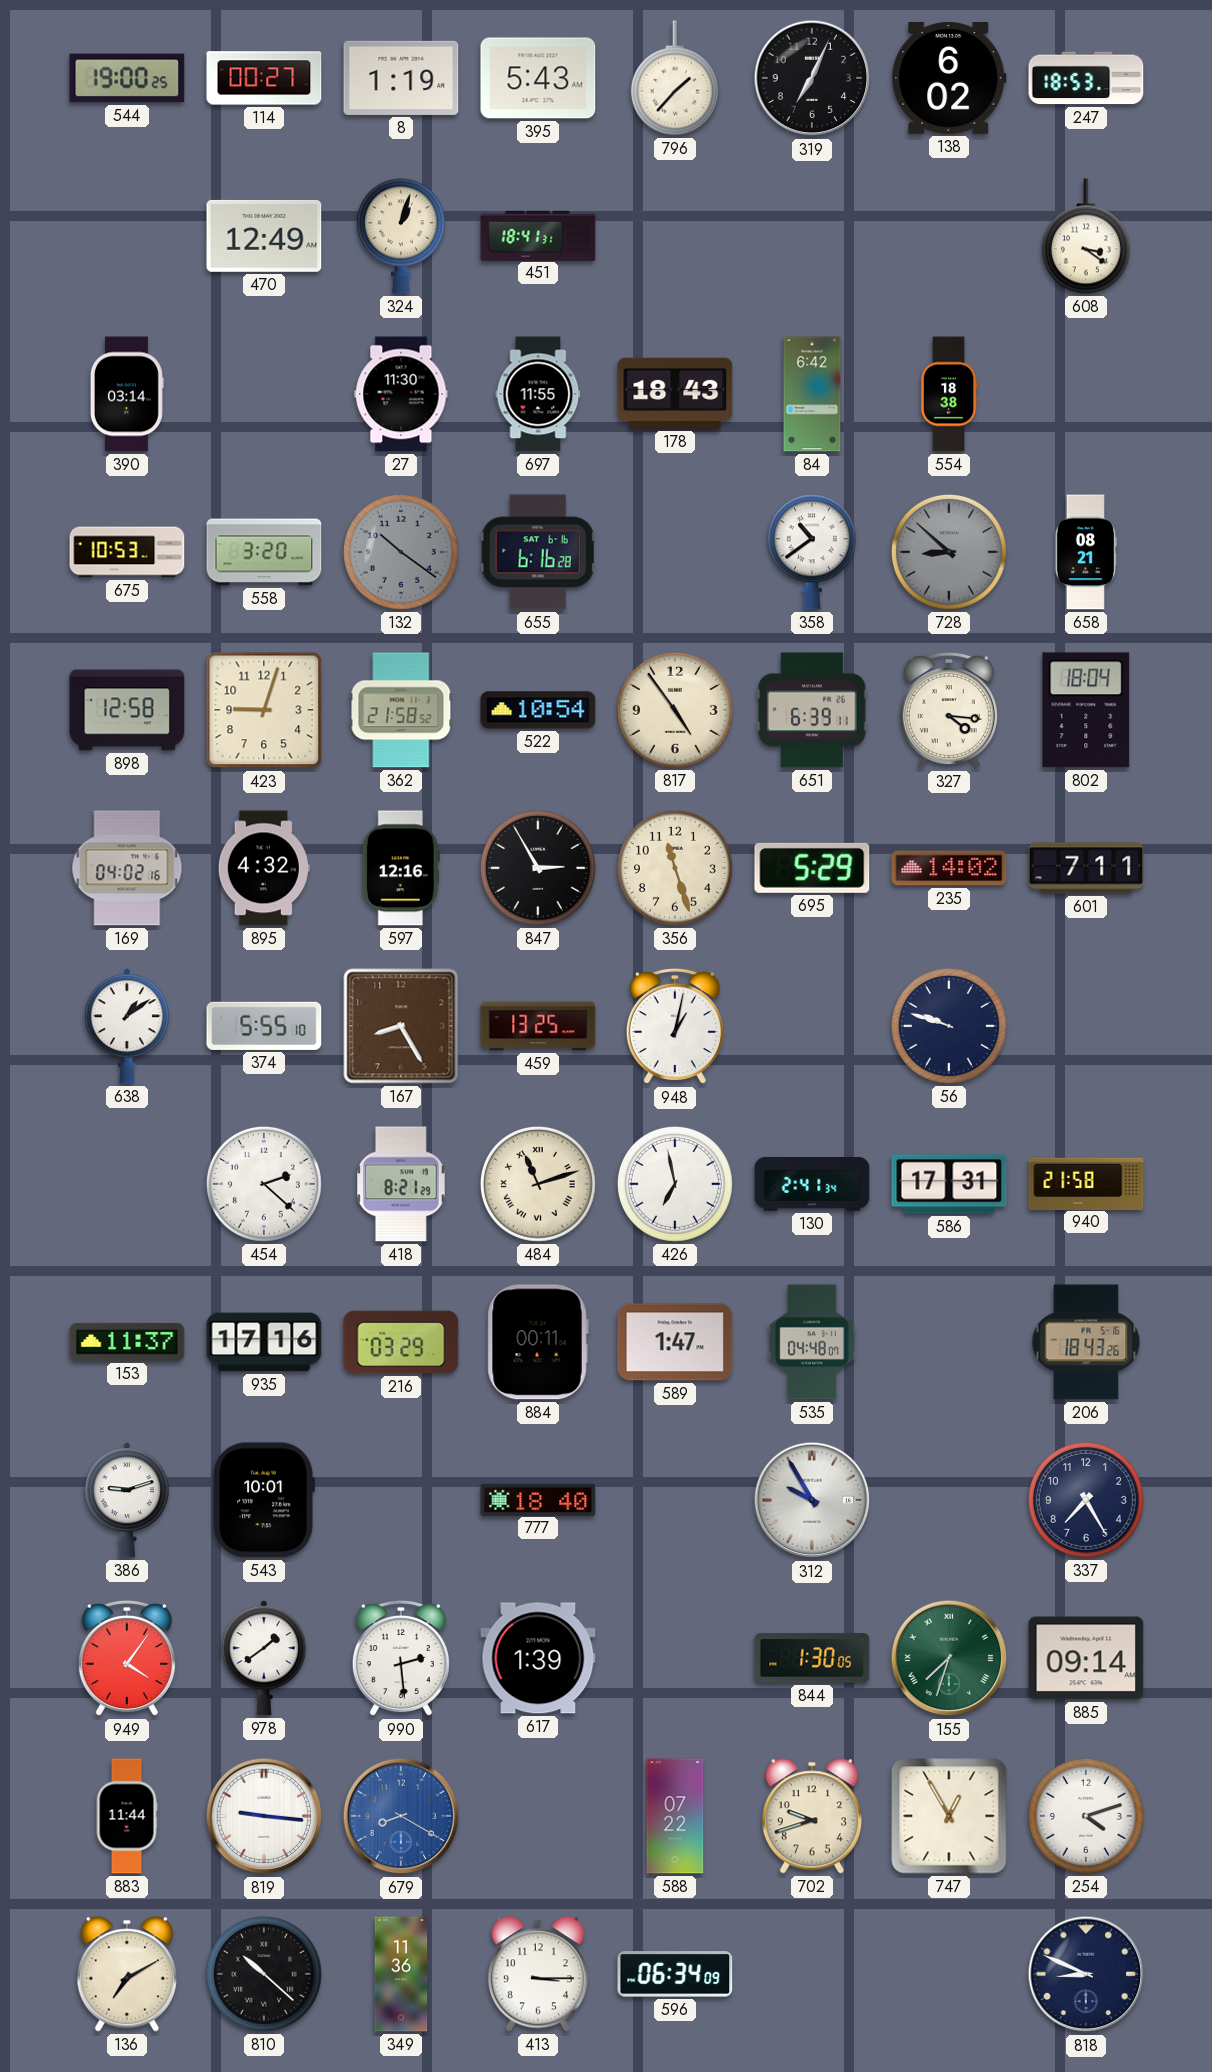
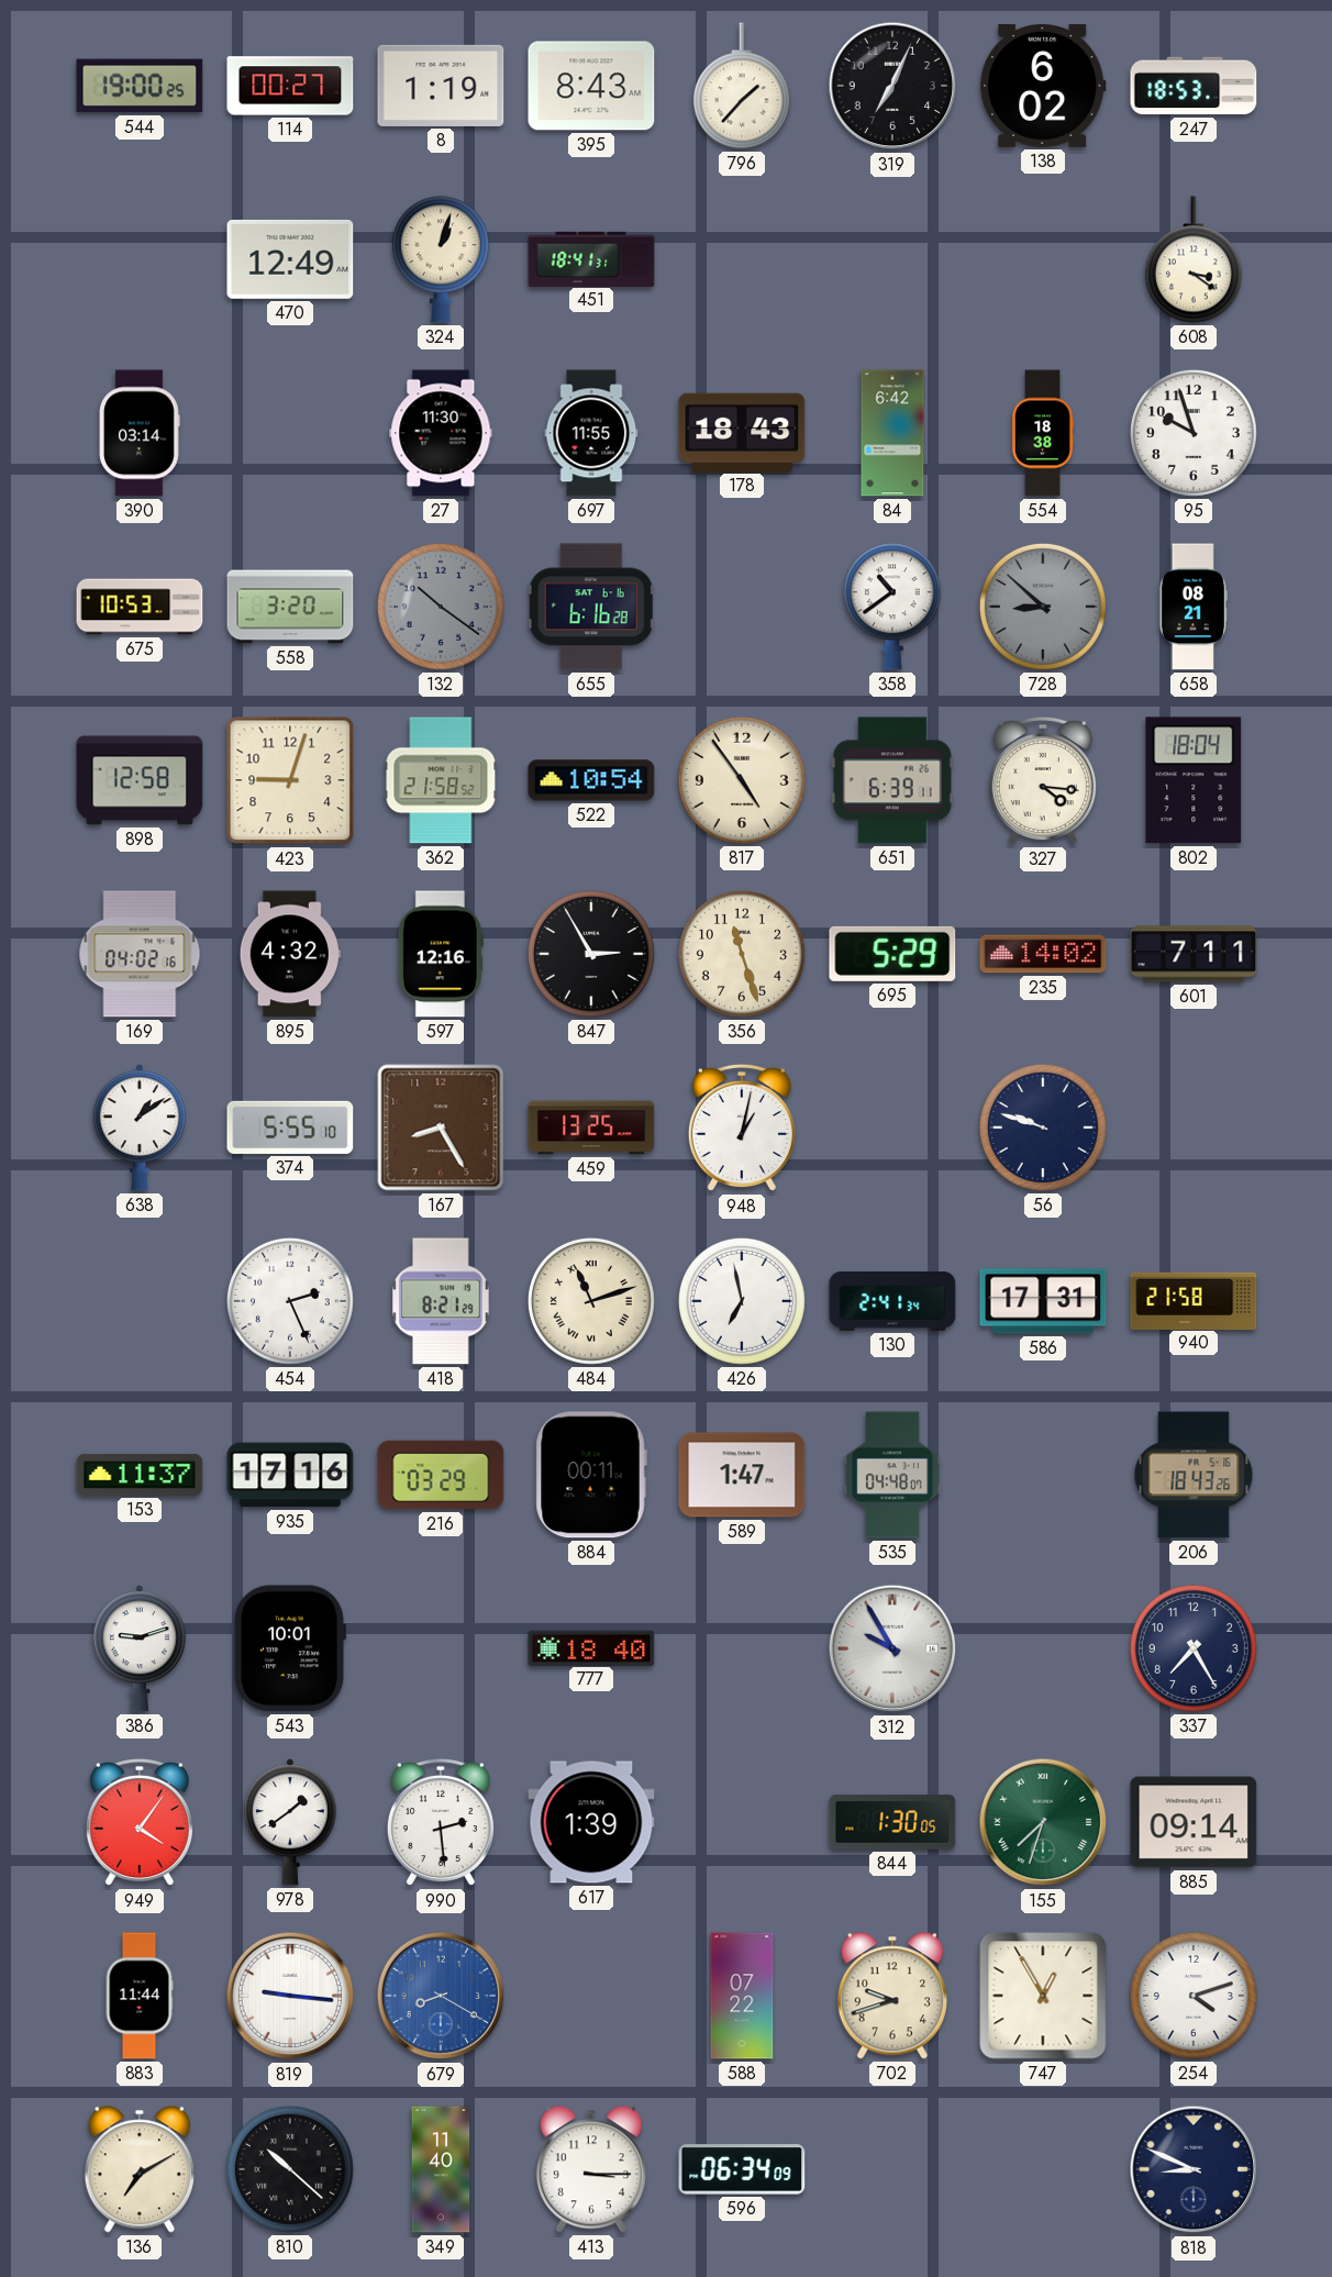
395: 5:43 -> 8:43
95: none -> 9:57
454: 2:22 -> 2:26
349: 11:36 -> 11:40
